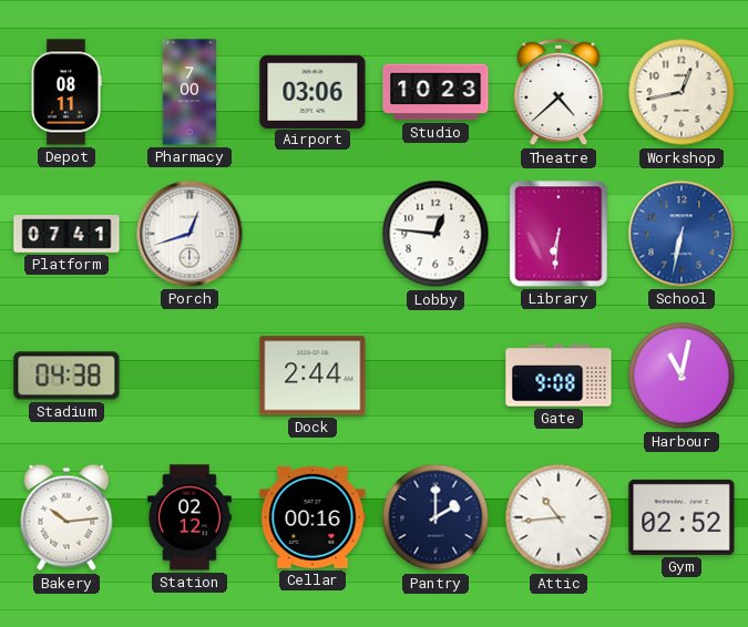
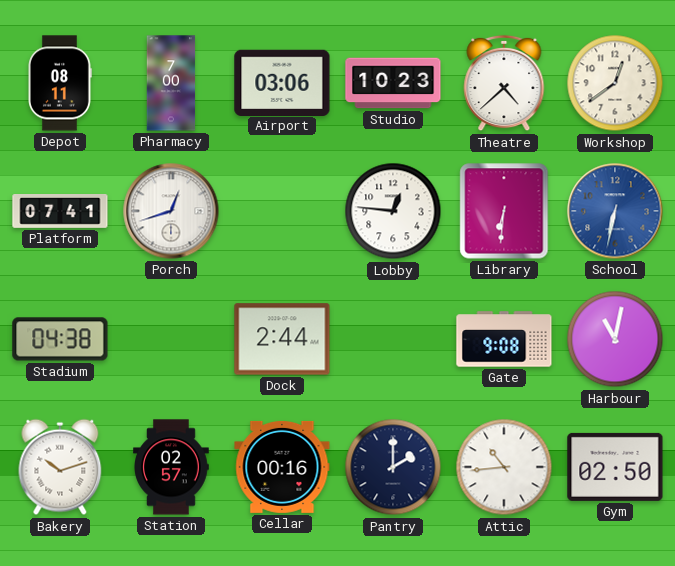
Workshop: 12:43 -> 12:39
Bakery: 10:14 -> 10:12
Station: 02:12 -> 02:57
Gym: 02:52 -> 02:50
